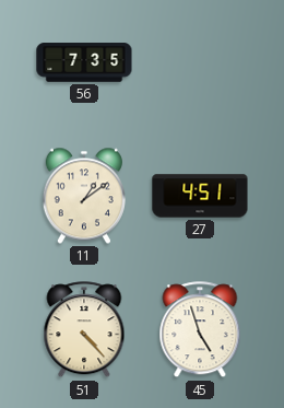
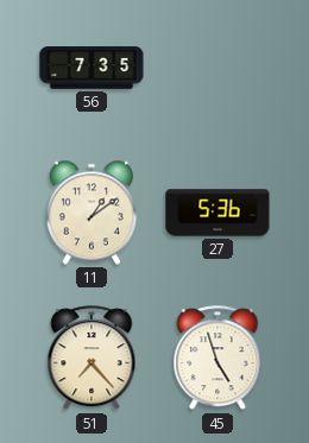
27: 4:51 -> 5:36
51: 4:23 -> 7:23
